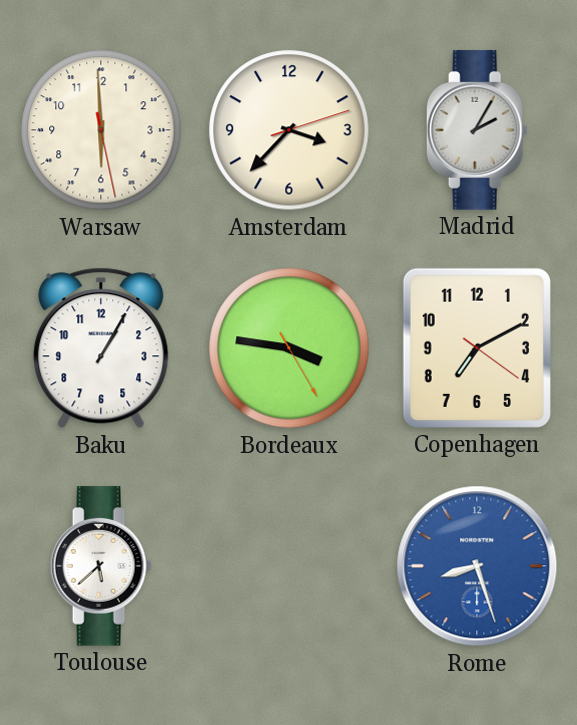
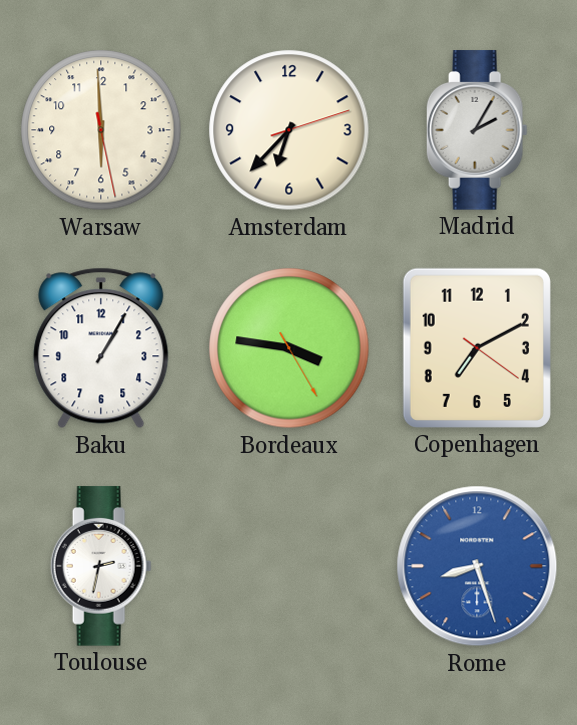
Amsterdam: 3:37 -> 6:37
Toulouse: 5:38 -> 2:32
